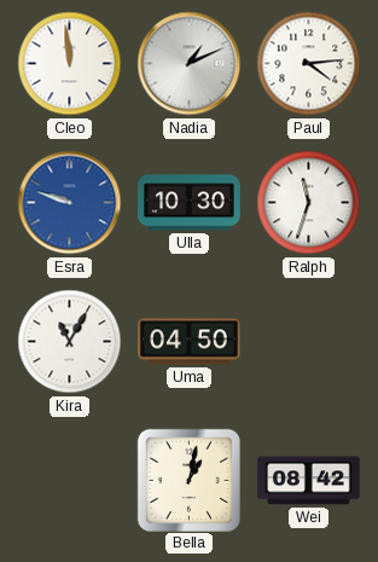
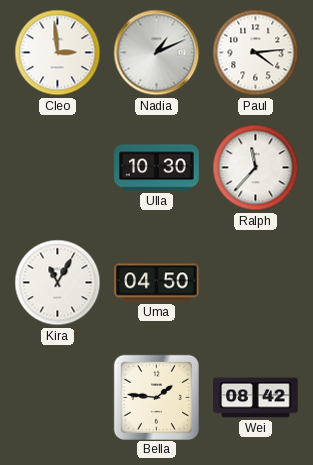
Cleo: 11:59 -> 2:59
Esra: 9:48 -> none
Ralph: 11:33 -> 11:37
Bella: 1:02 -> 1:46
